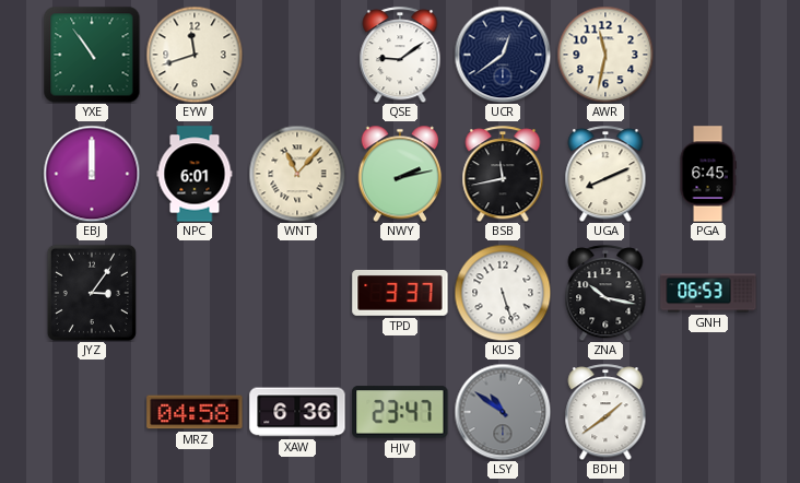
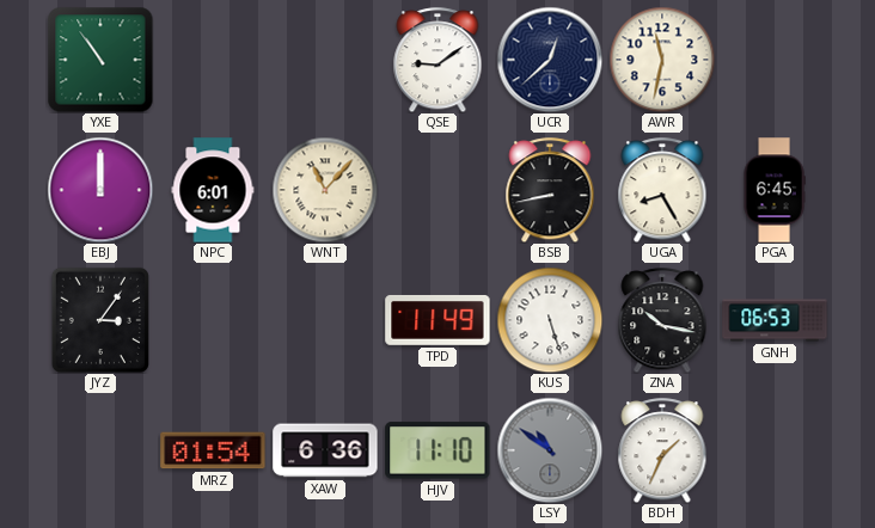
EYW: 11:42 -> none
UCR: 12:39 -> 12:38
NWY: 2:13 -> none
BSB: 11:43 -> 8:43
UGA: 8:11 -> 8:25
TPD: 3:37 -> 11:49
MRZ: 04:58 -> 01:54
HJV: 23:47 -> 11:10
BDH: 1:39 -> 1:34
